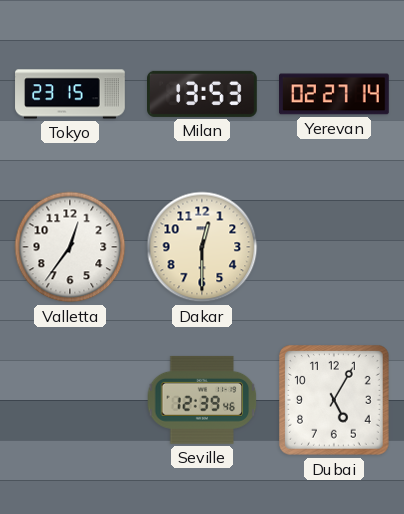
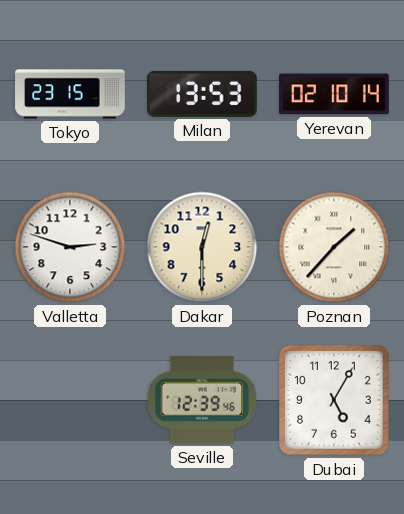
Yerevan: 02:27 -> 02:10
Valletta: 12:36 -> 2:48
Poznan: none -> 1:37
